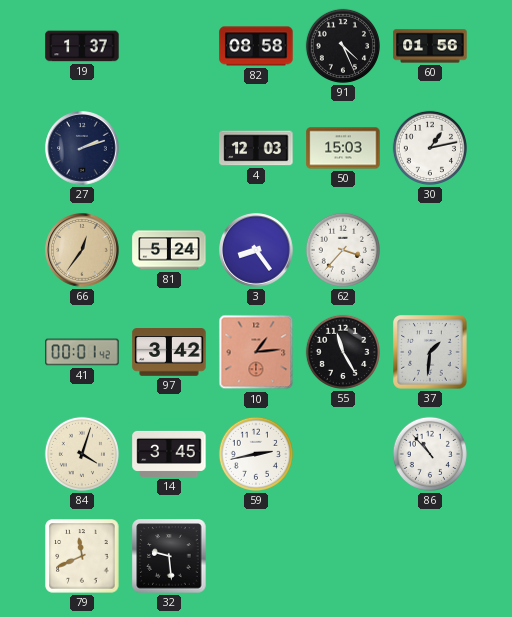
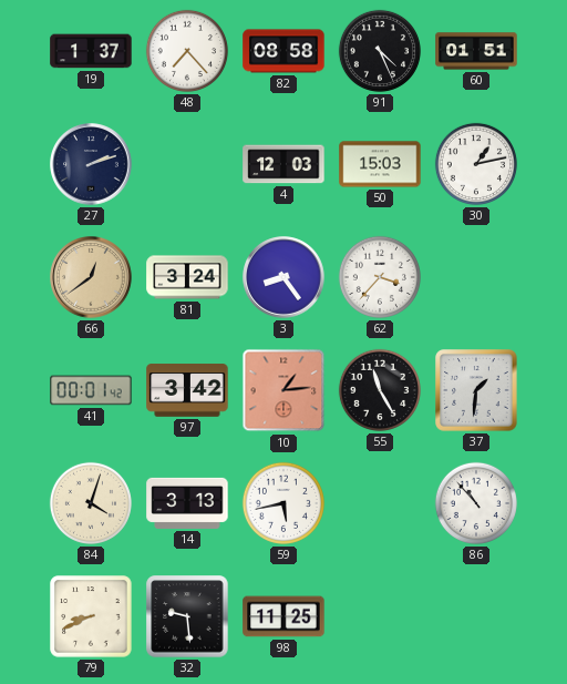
48: none -> 7:23
60: 01:56 -> 01:51
66: 12:36 -> 12:39
81: 5:24 -> 3:24
14: 3:45 -> 3:13
59: 2:43 -> 5:43
79: 11:41 -> 8:41
98: none -> 11:25
